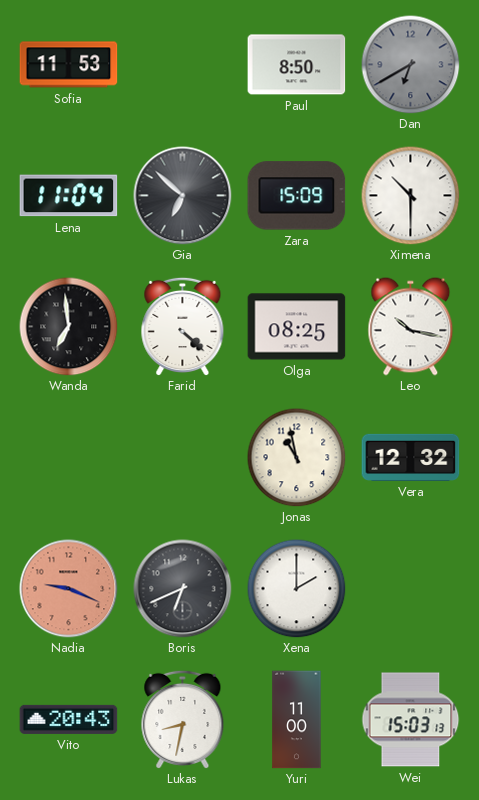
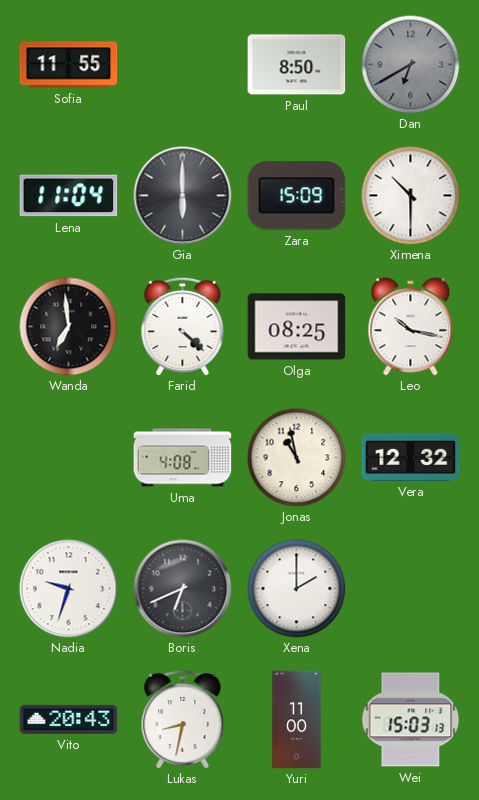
Sofia: 11:53 -> 11:55
Gia: 6:52 -> 6:00
Uma: none -> 4:08
Nadia: 9:19 -> 9:33
Nadia dial: salmon -> white
